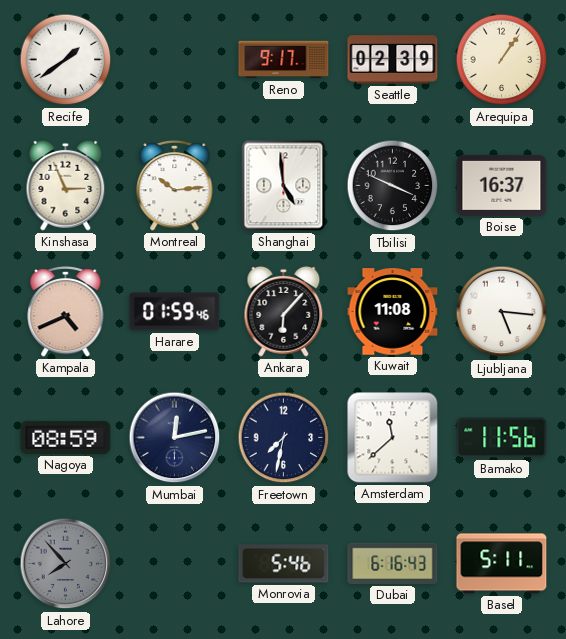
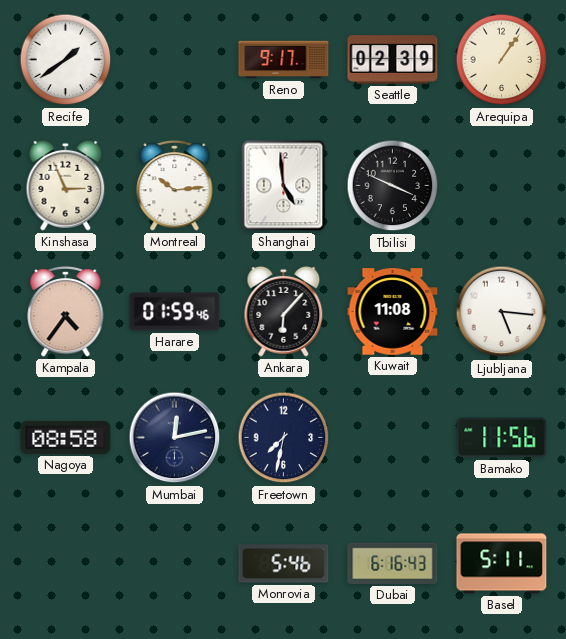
Boise: 16:37 -> none
Kampala: 4:41 -> 4:36
Nagoya: 08:59 -> 08:58
Amsterdam: 11:38 -> none
Lahore: 7:53 -> none
